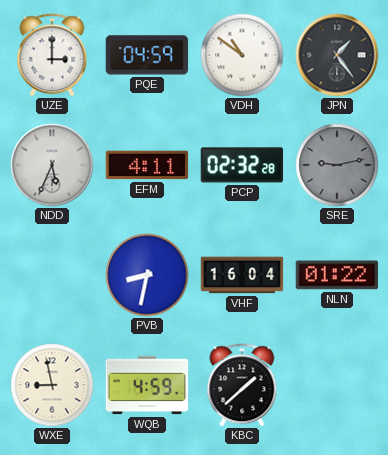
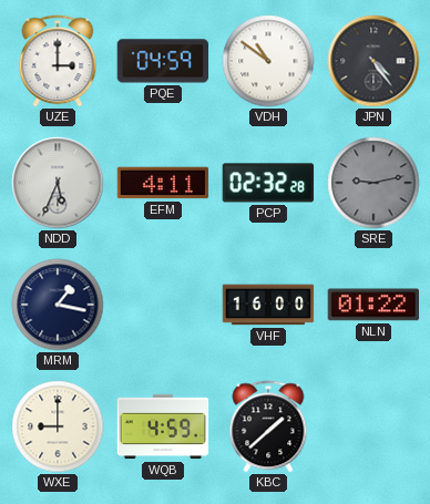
JPN: 1:24 -> 4:24
MRM: none -> 1:17
PVB: 8:32 -> none
VHF: 16:04 -> 16:00
WXE: 8:58 -> 9:00
